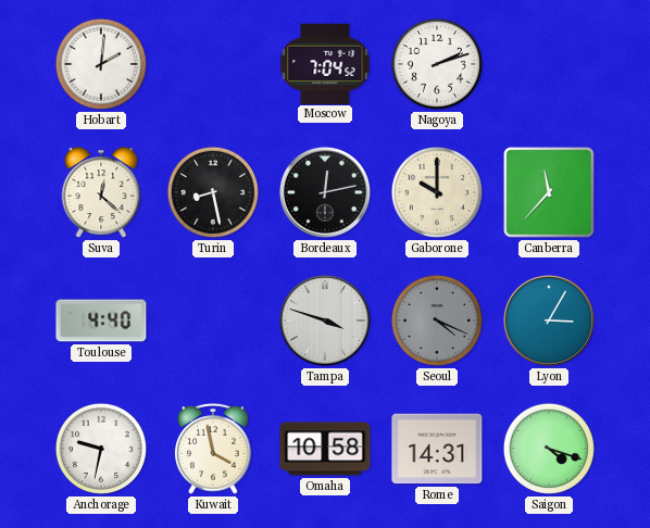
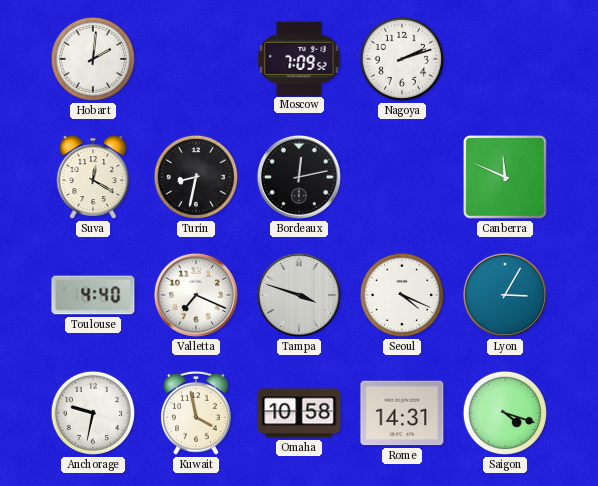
Moscow: 7:04 -> 7:09
Suva: 12:22 -> 12:20
Turin: 8:28 -> 8:32
Gaborone: 10:00 -> none
Canberra: 11:37 -> 11:49
Valletta: none -> 7:19
Seoul dial: grey -> white
